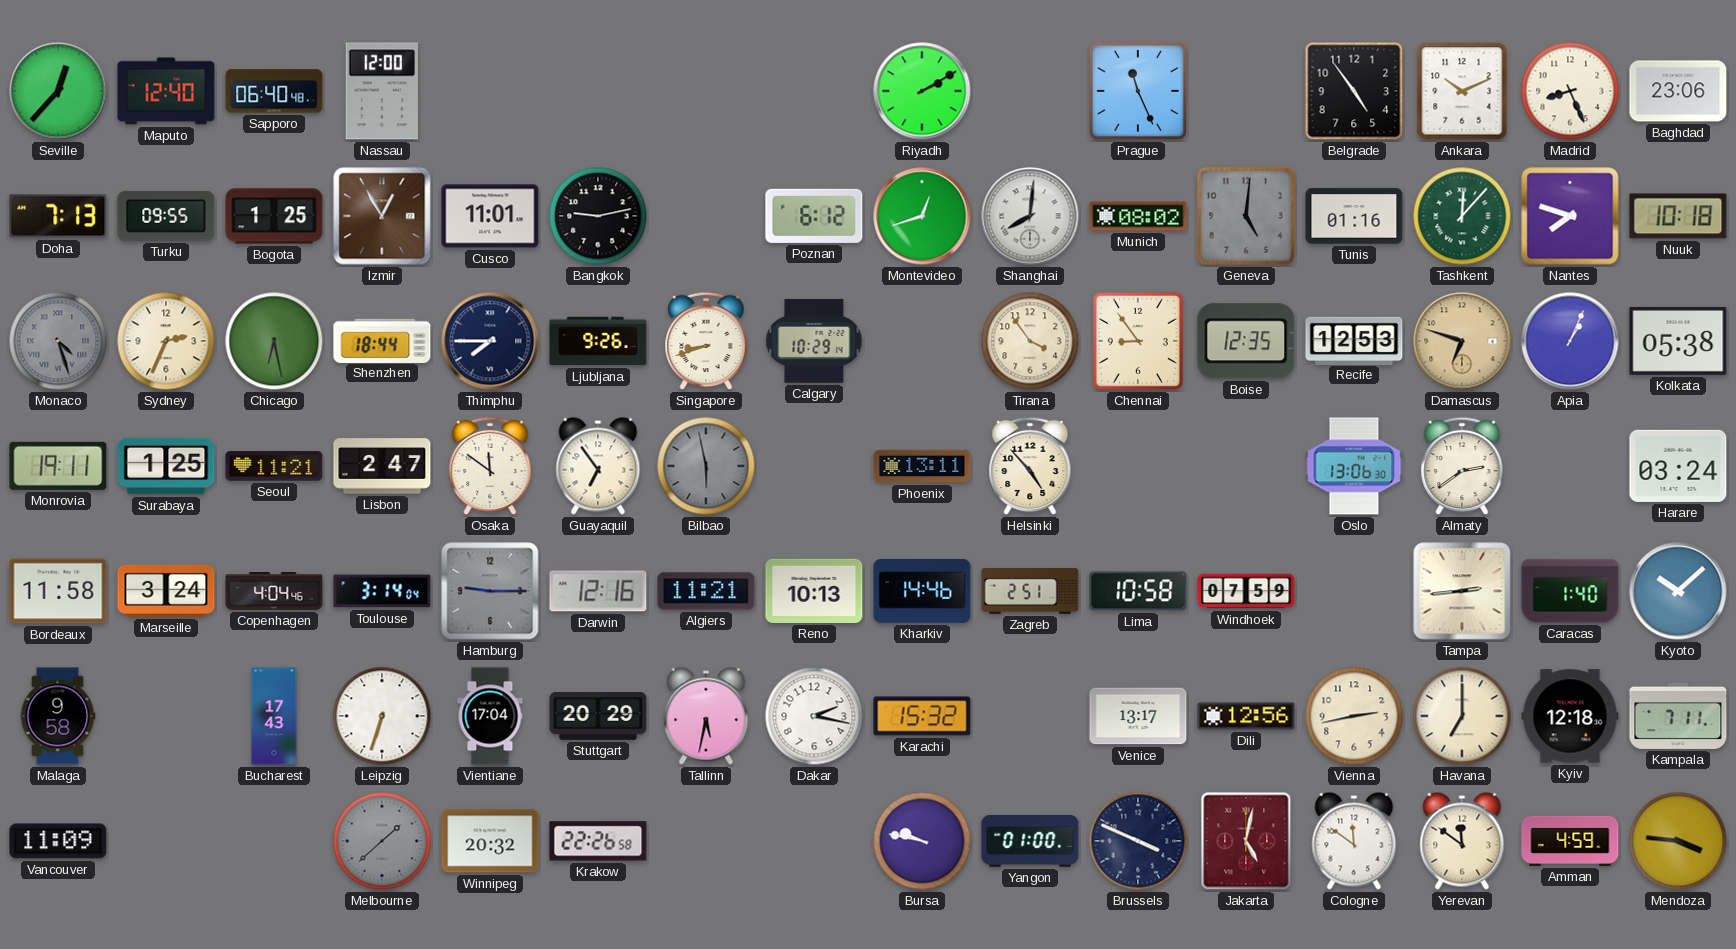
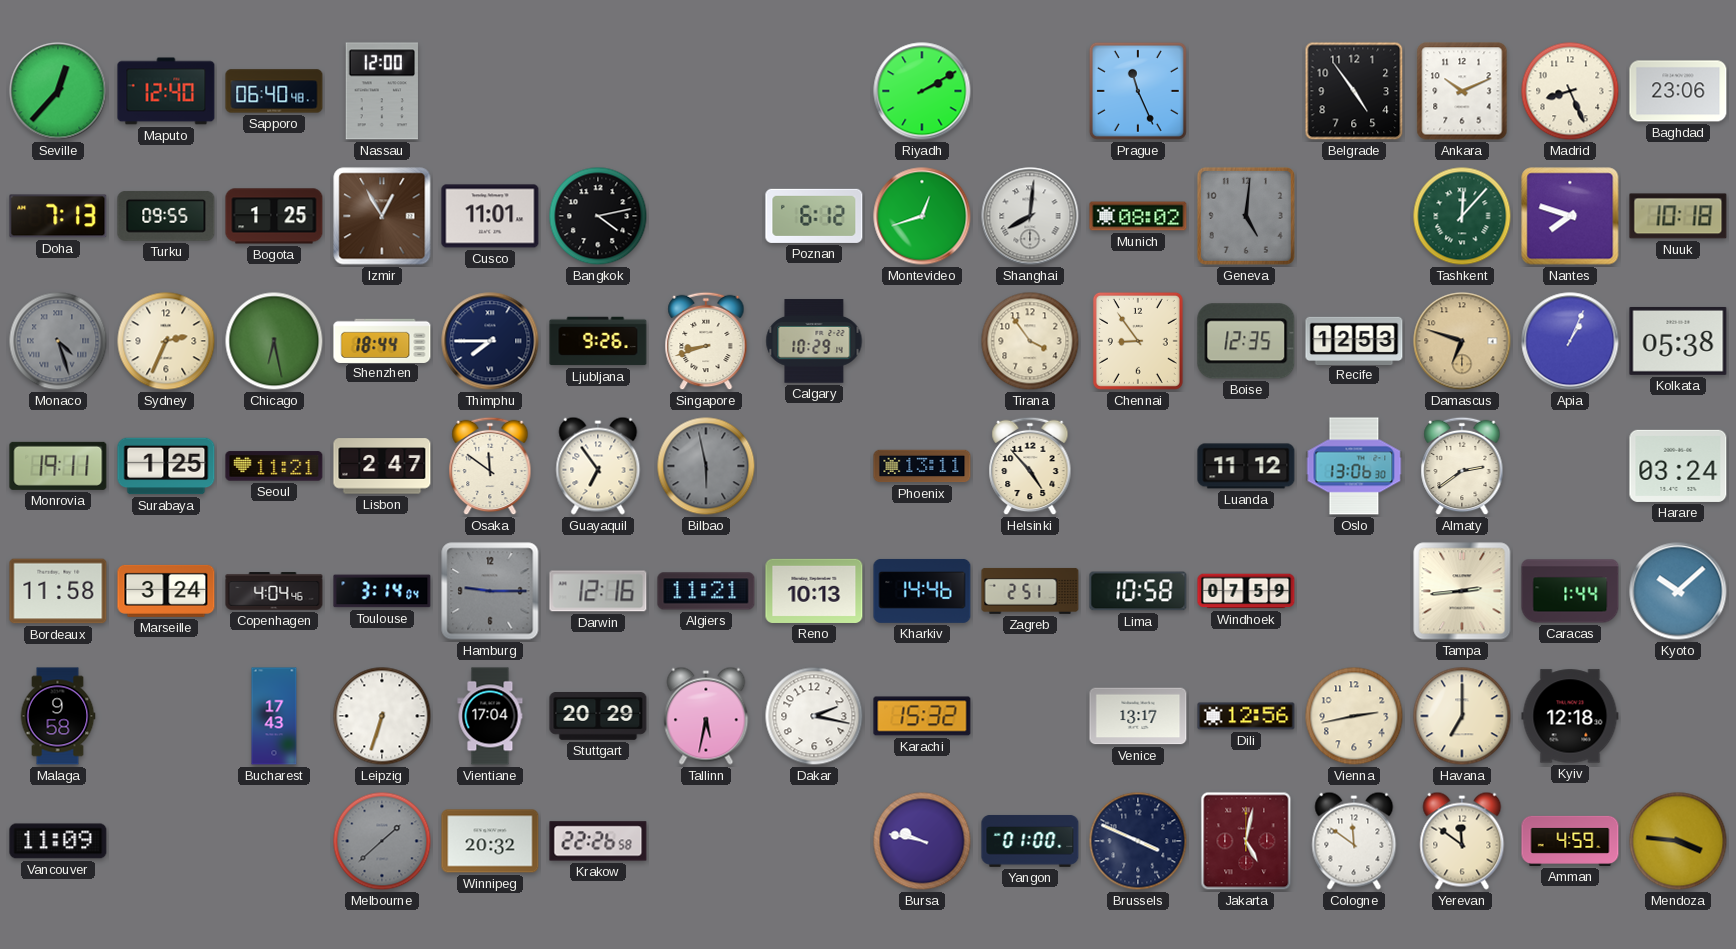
Bangkok: 9:13 -> 4:13
Tunis: 01:16 -> none
Luanda: none -> 11:12
Caracas: 1:40 -> 1:44
Kampala: 7:11 -> none
